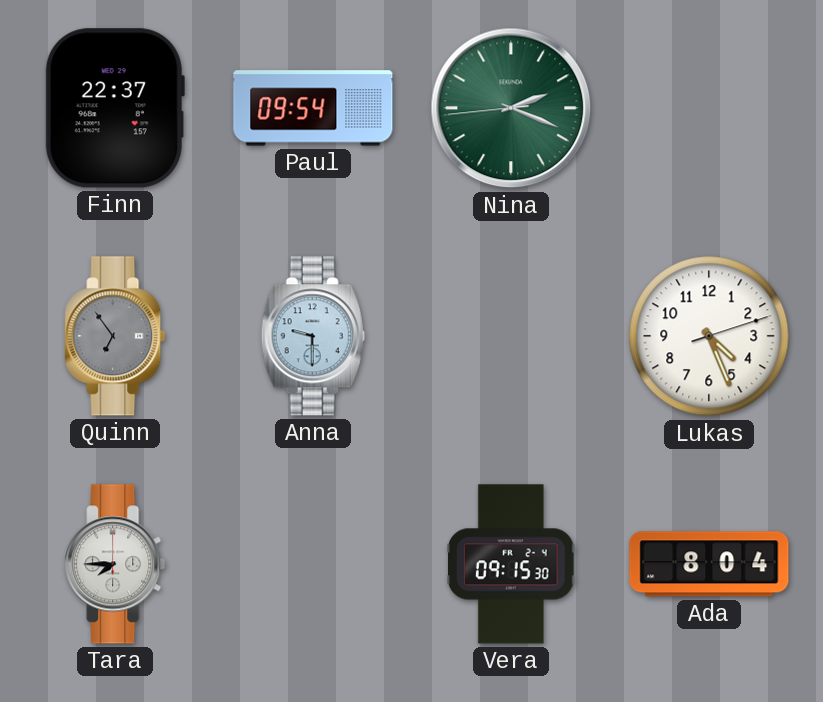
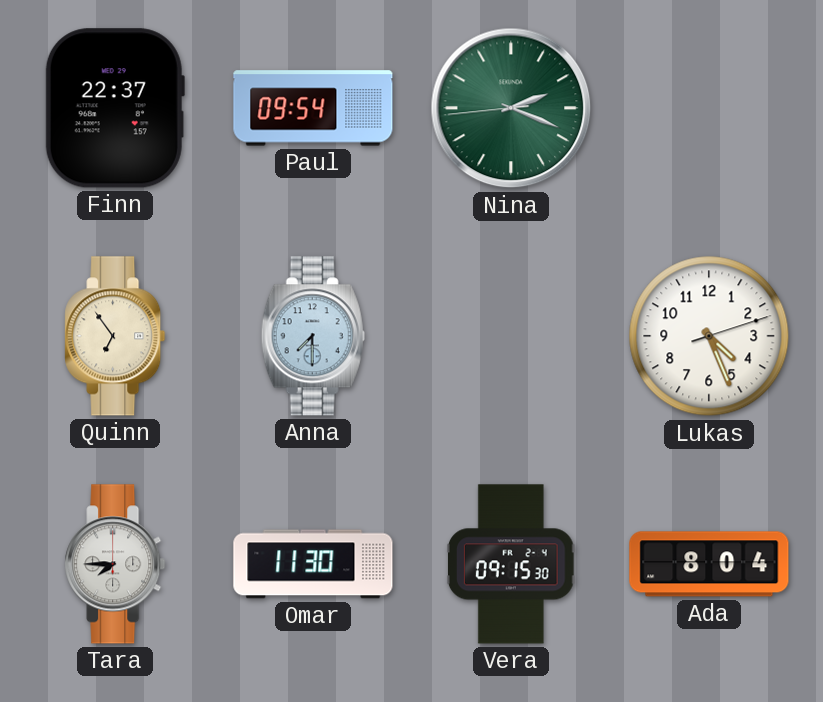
Quinn dial: grey -> cream
Anna: 9:30 -> 7:30
Omar: none -> 11:30
